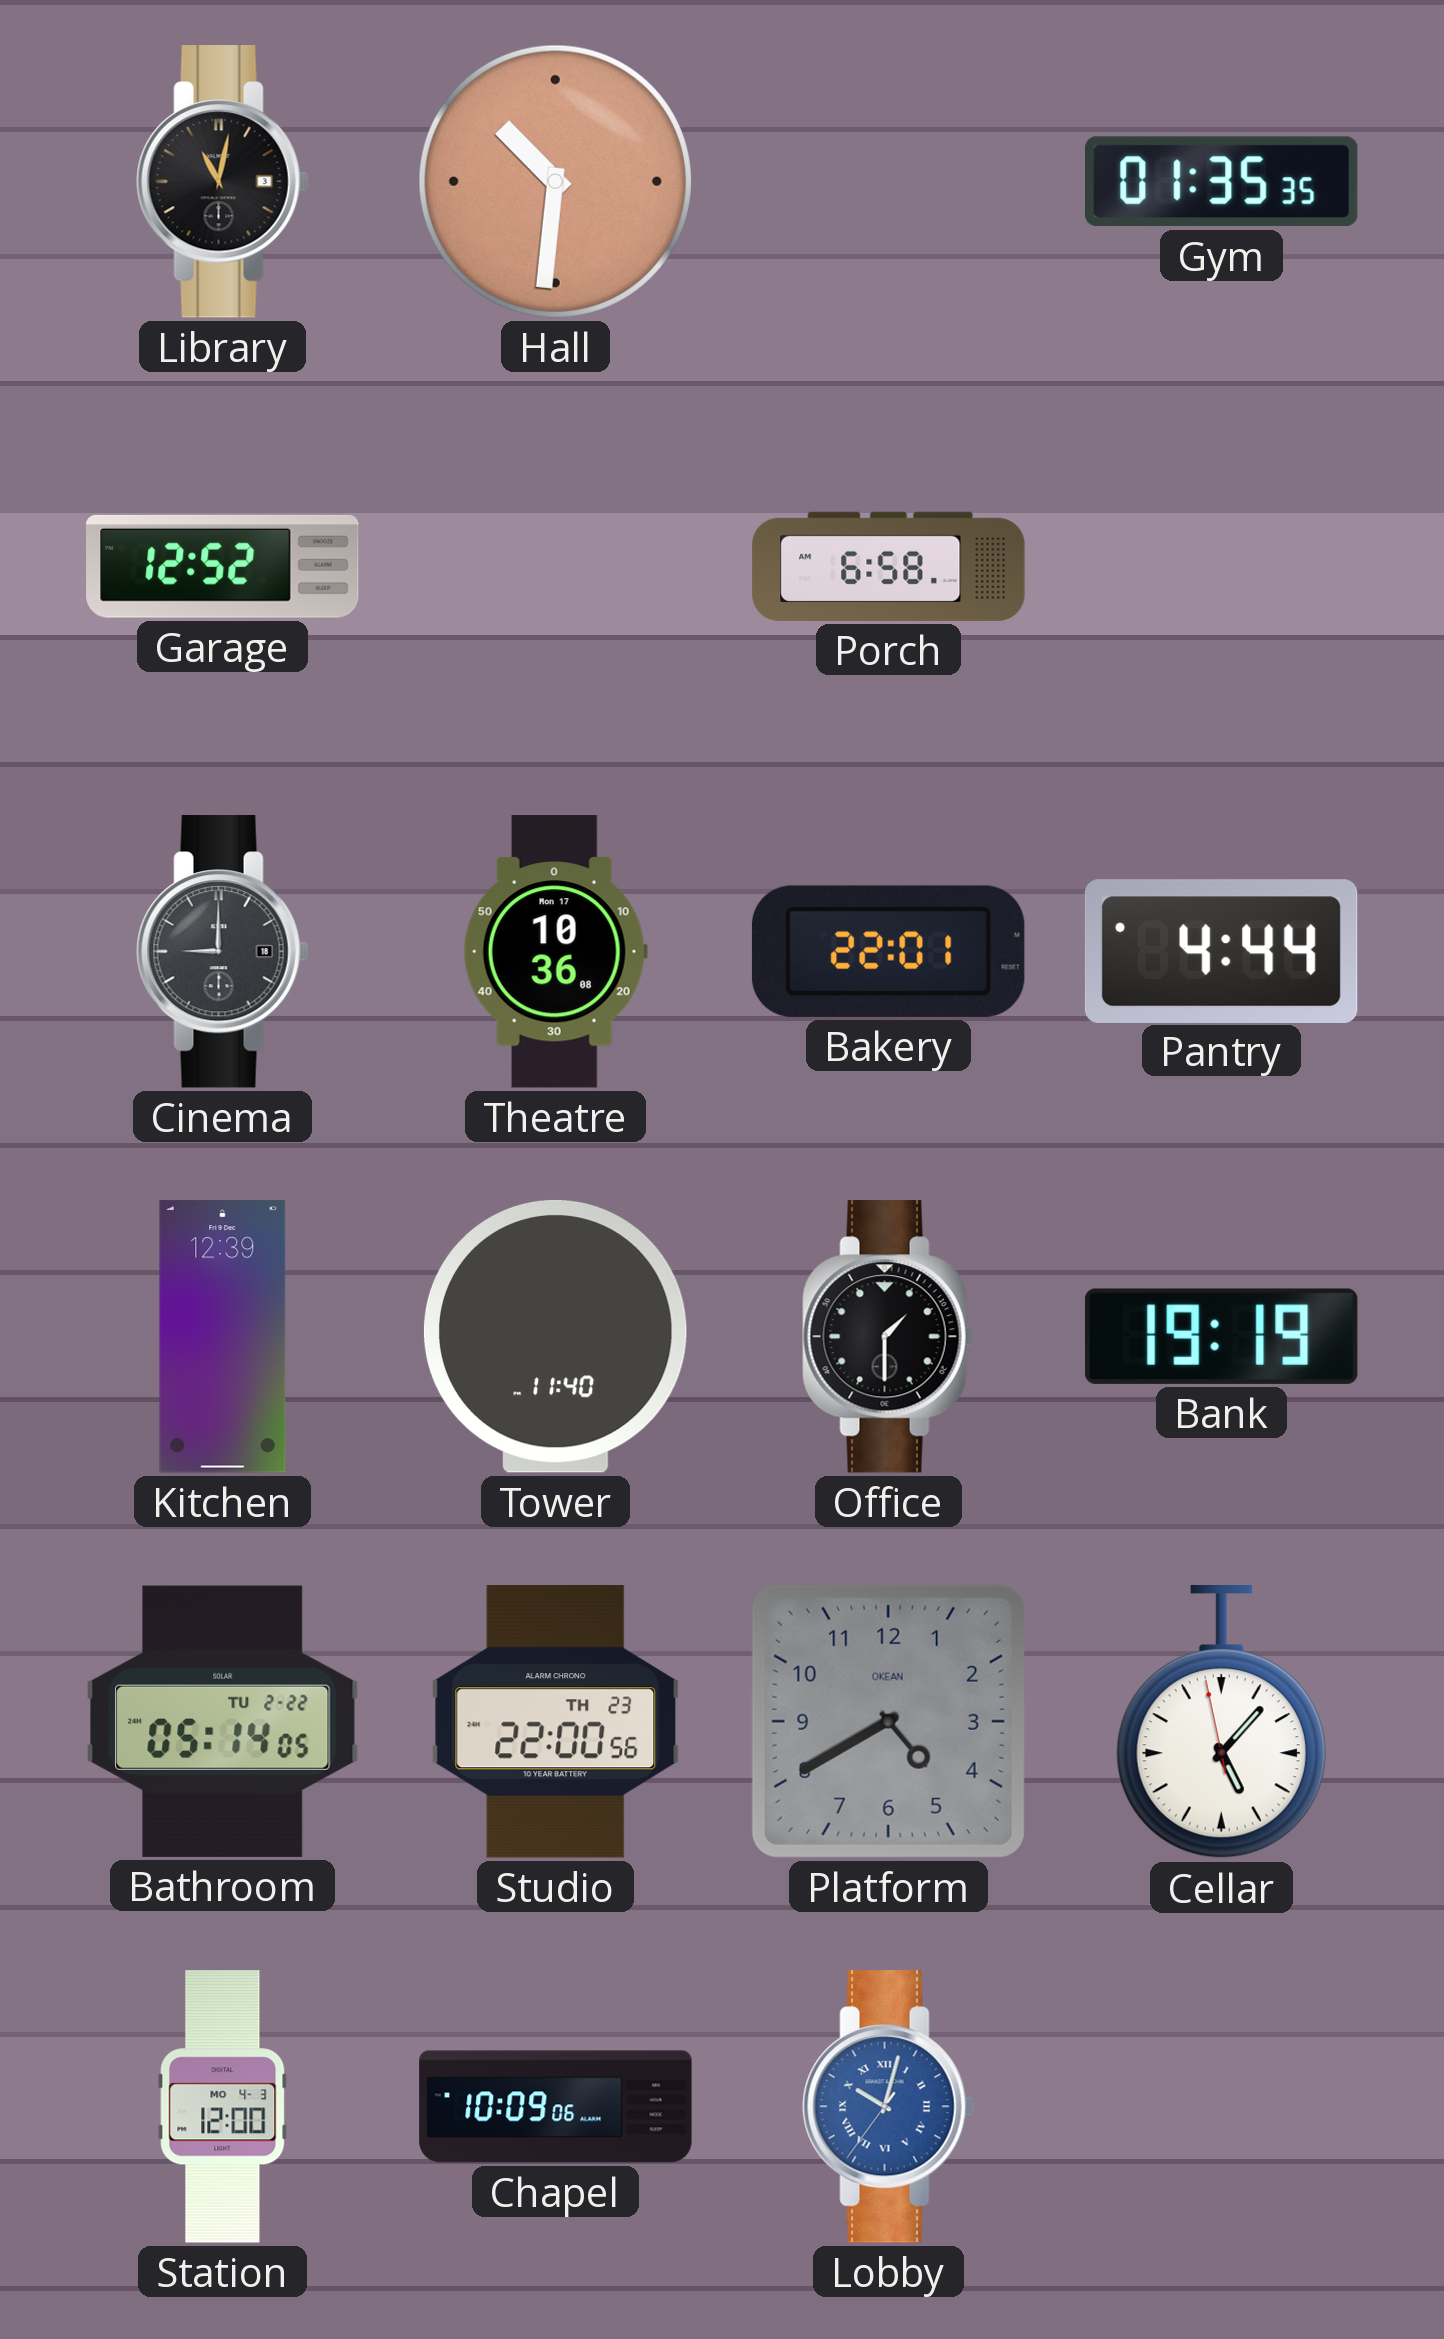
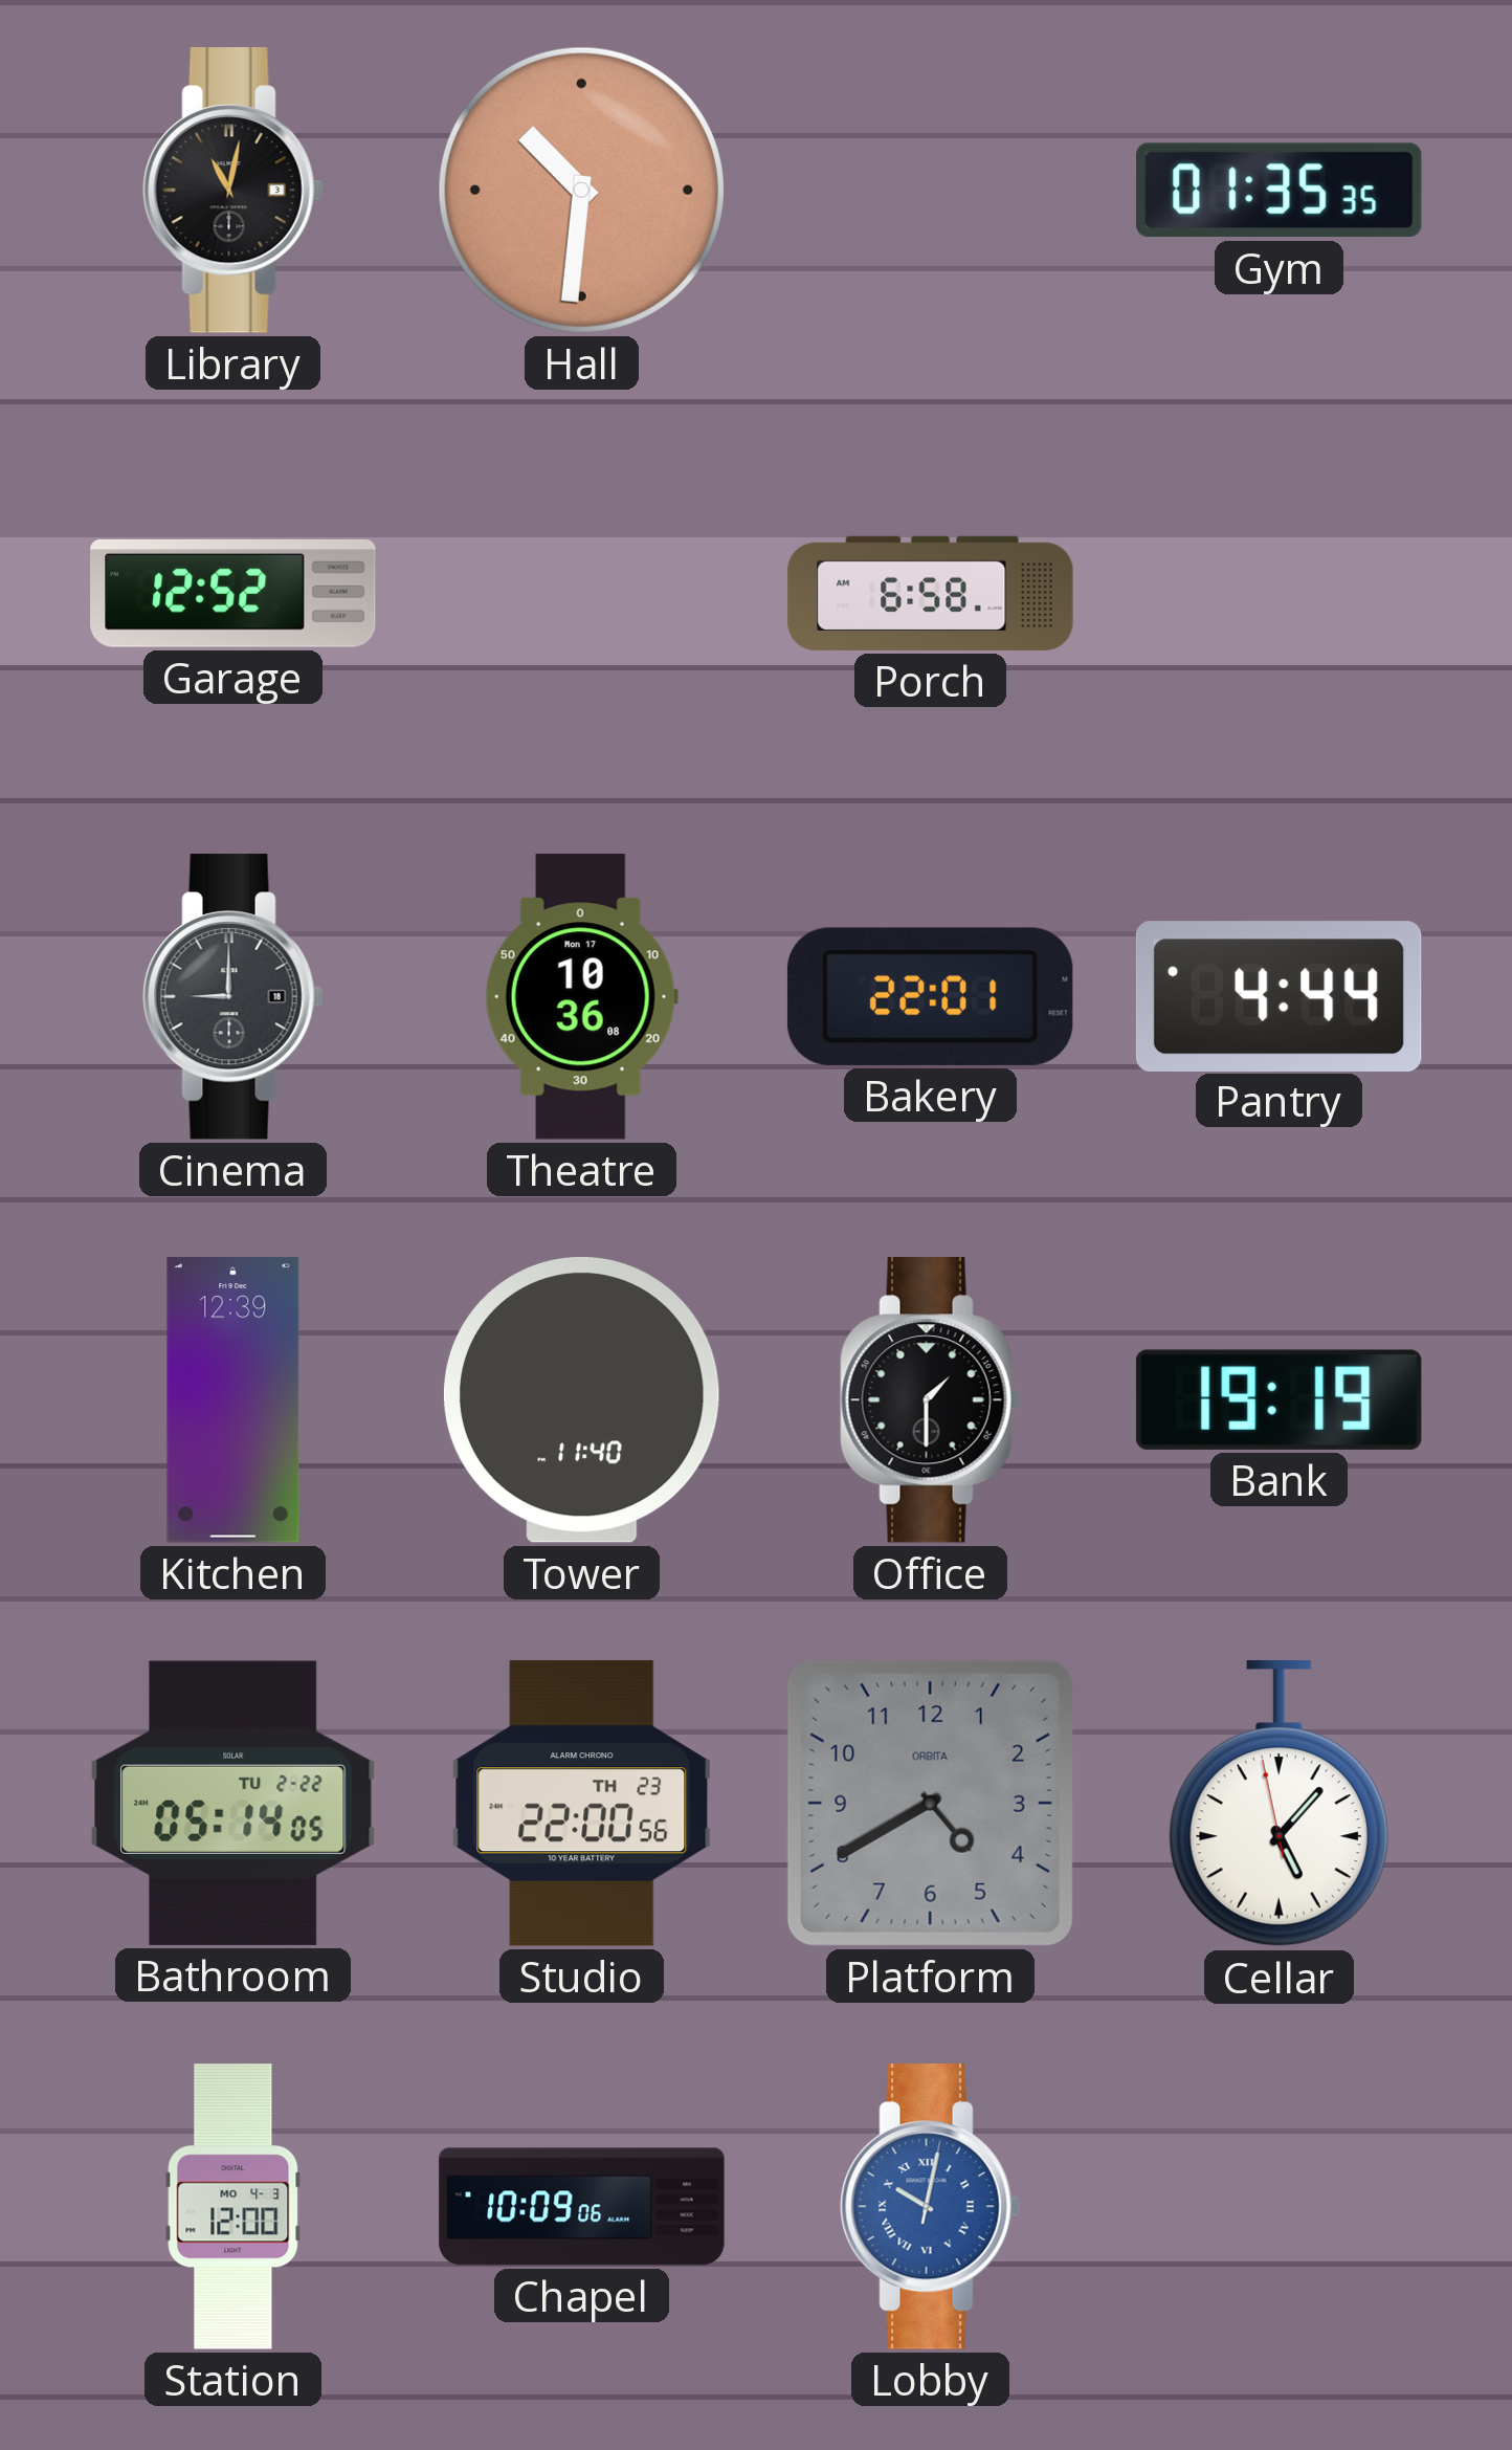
Platform brand: OKEAN -> ORBITA
Lobby: 10:02:36 -> 10:02:02
